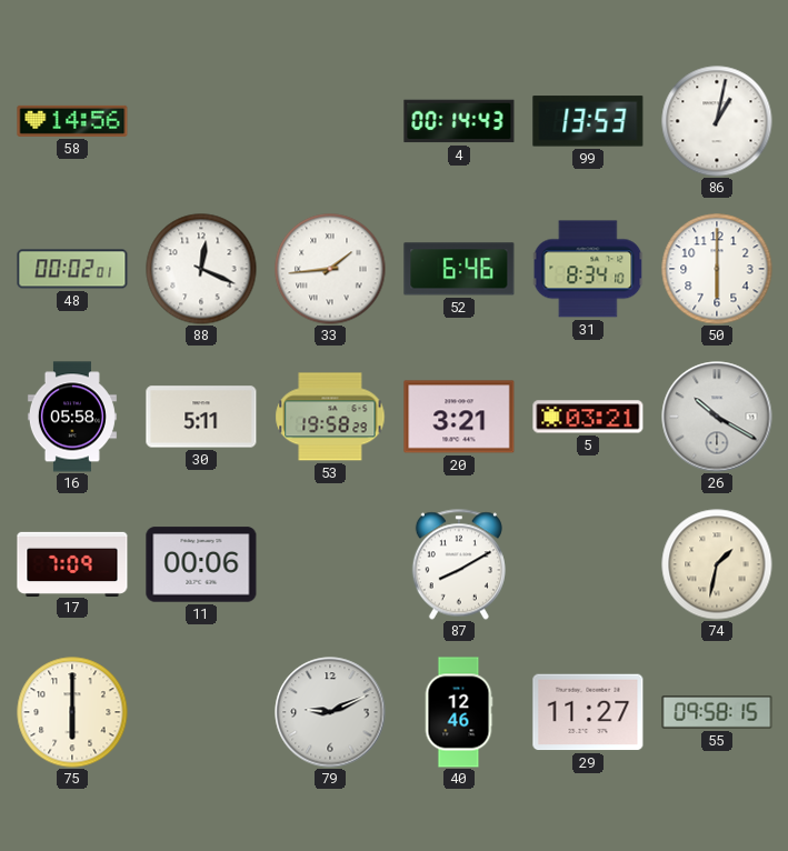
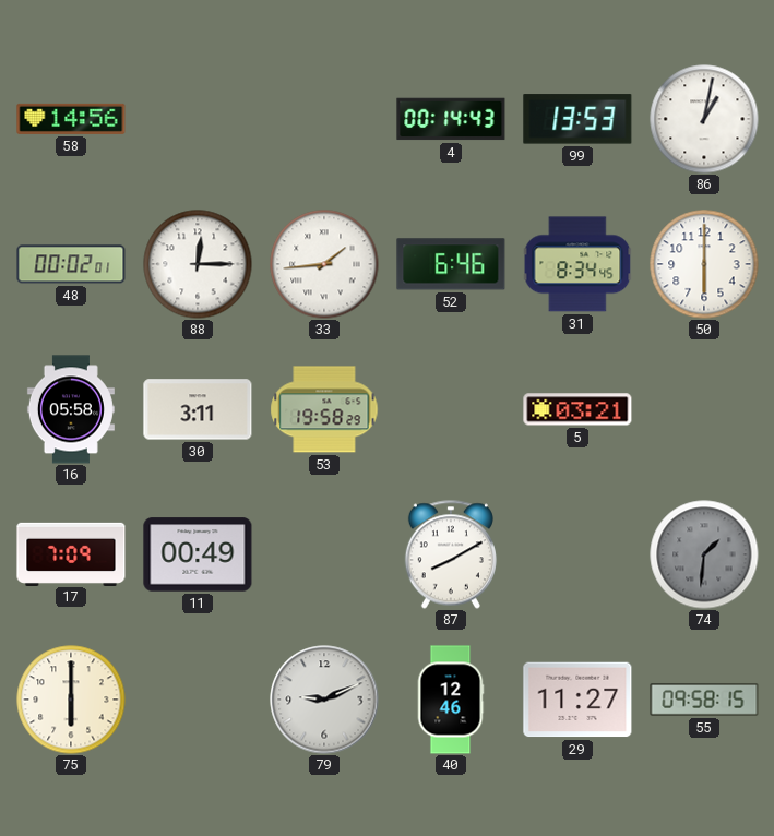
88: 12:19 -> 12:15
31: 8:34:10 -> 8:34:45
30: 5:11 -> 3:11
20: 3:21 -> none
26: 10:20 -> none
11: 00:06 -> 00:49
74: 1:32 -> 1:31
74 dial: cream -> grey
